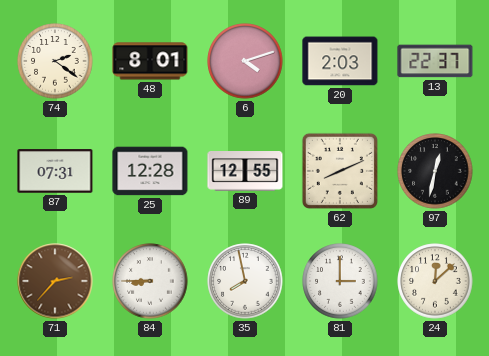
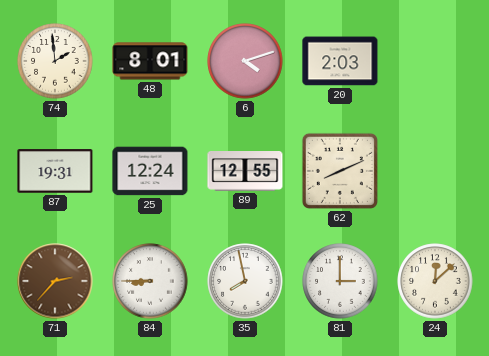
74: 2:21 -> 1:59
13: 22:37 -> none
87: 07:31 -> 19:31
25: 12:28 -> 12:24
97: 12:32 -> none
